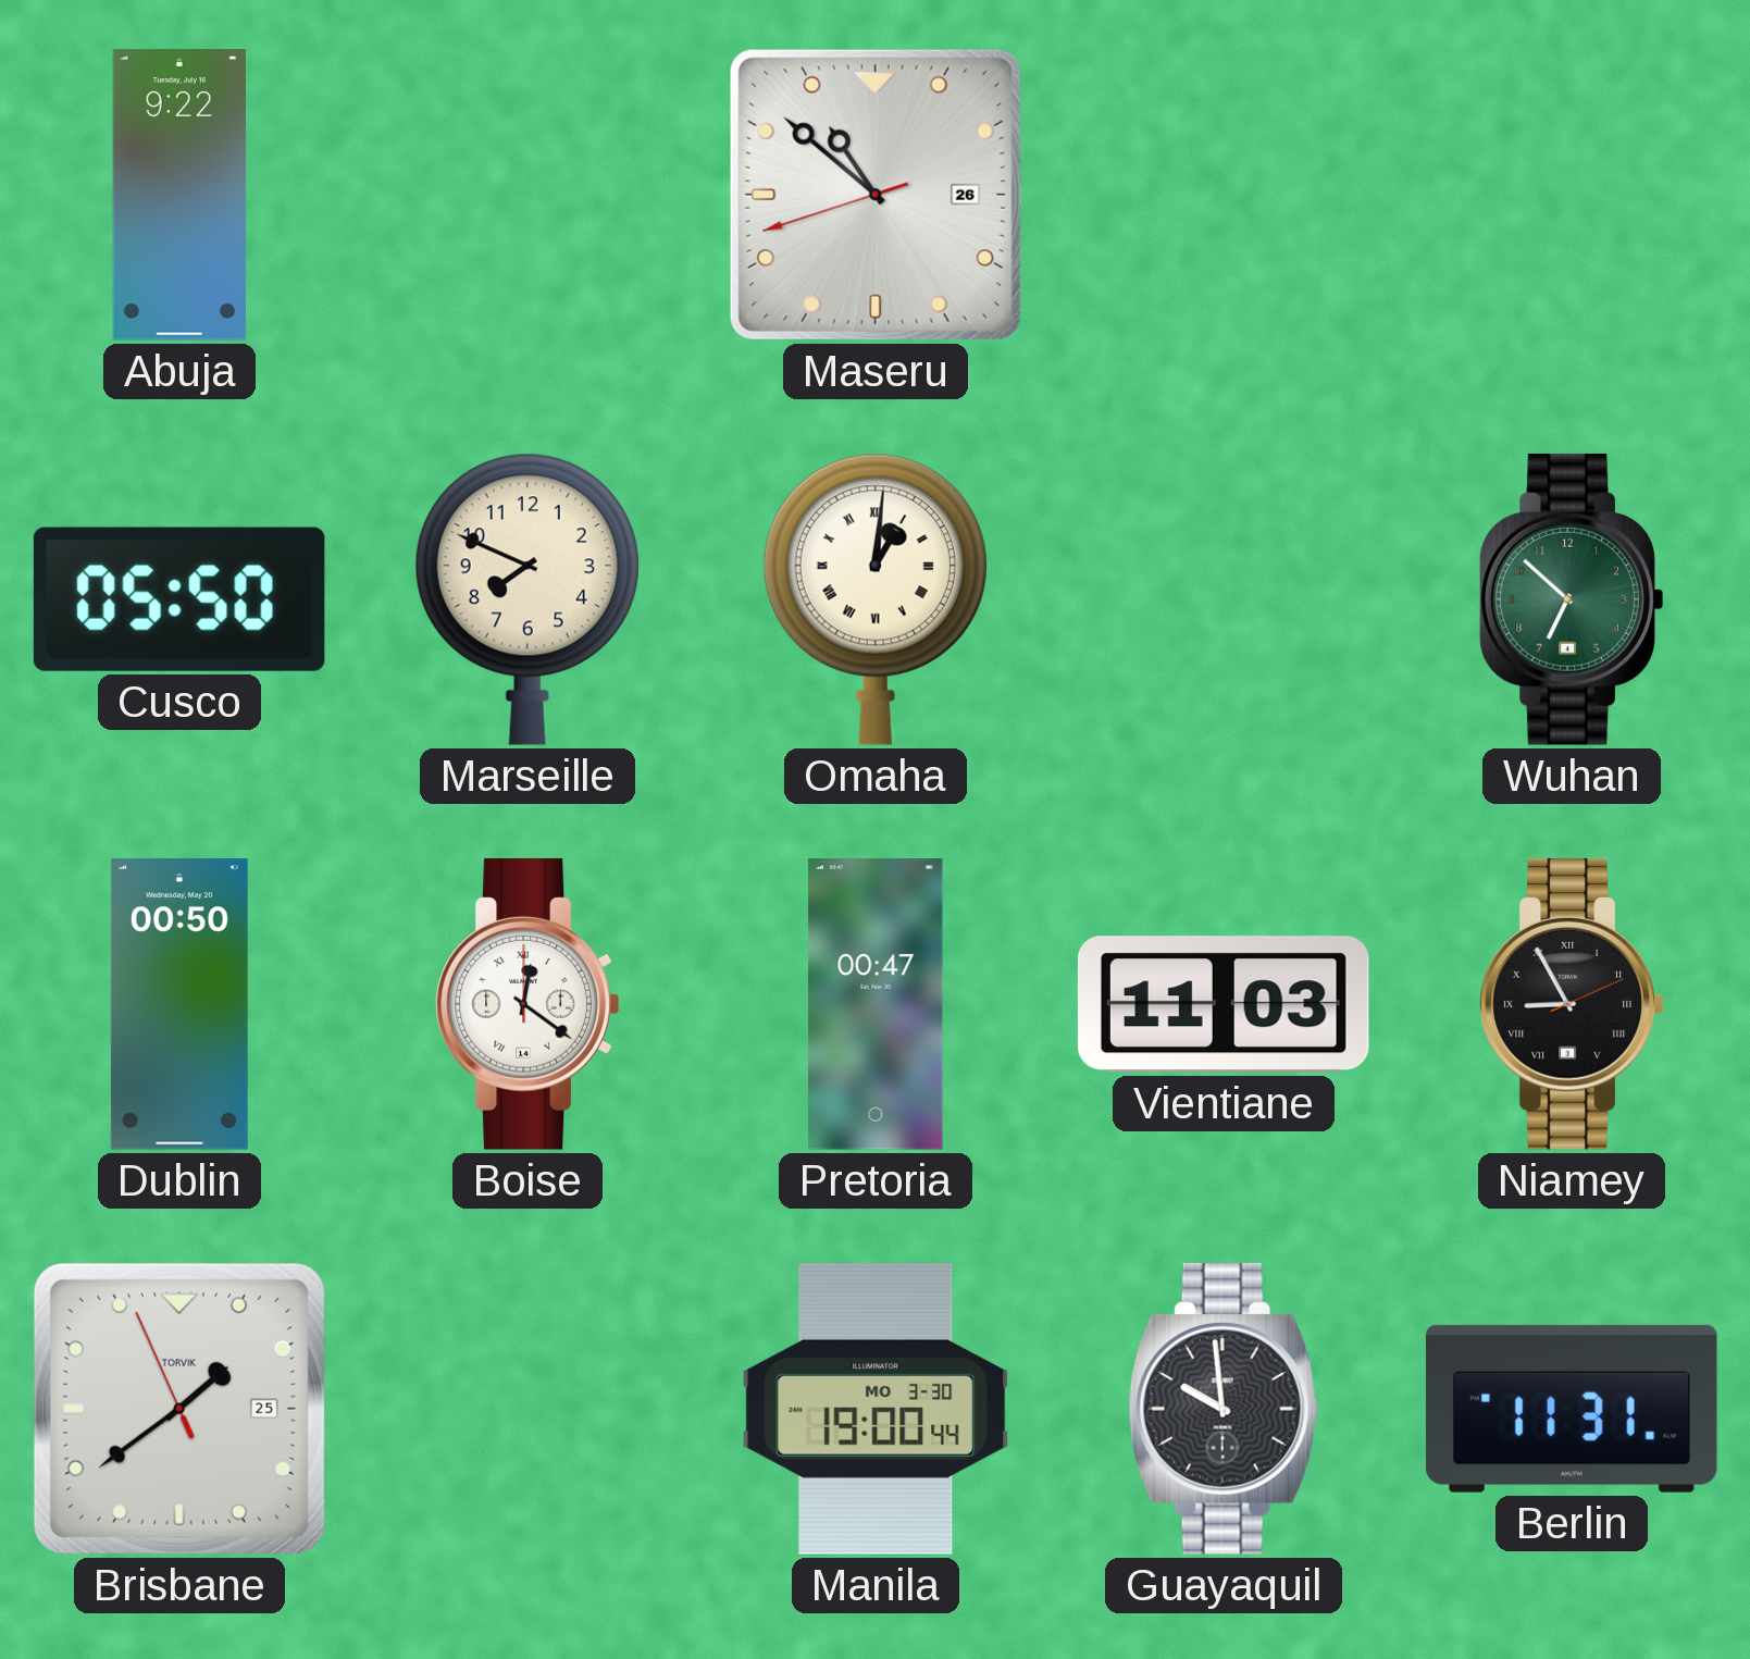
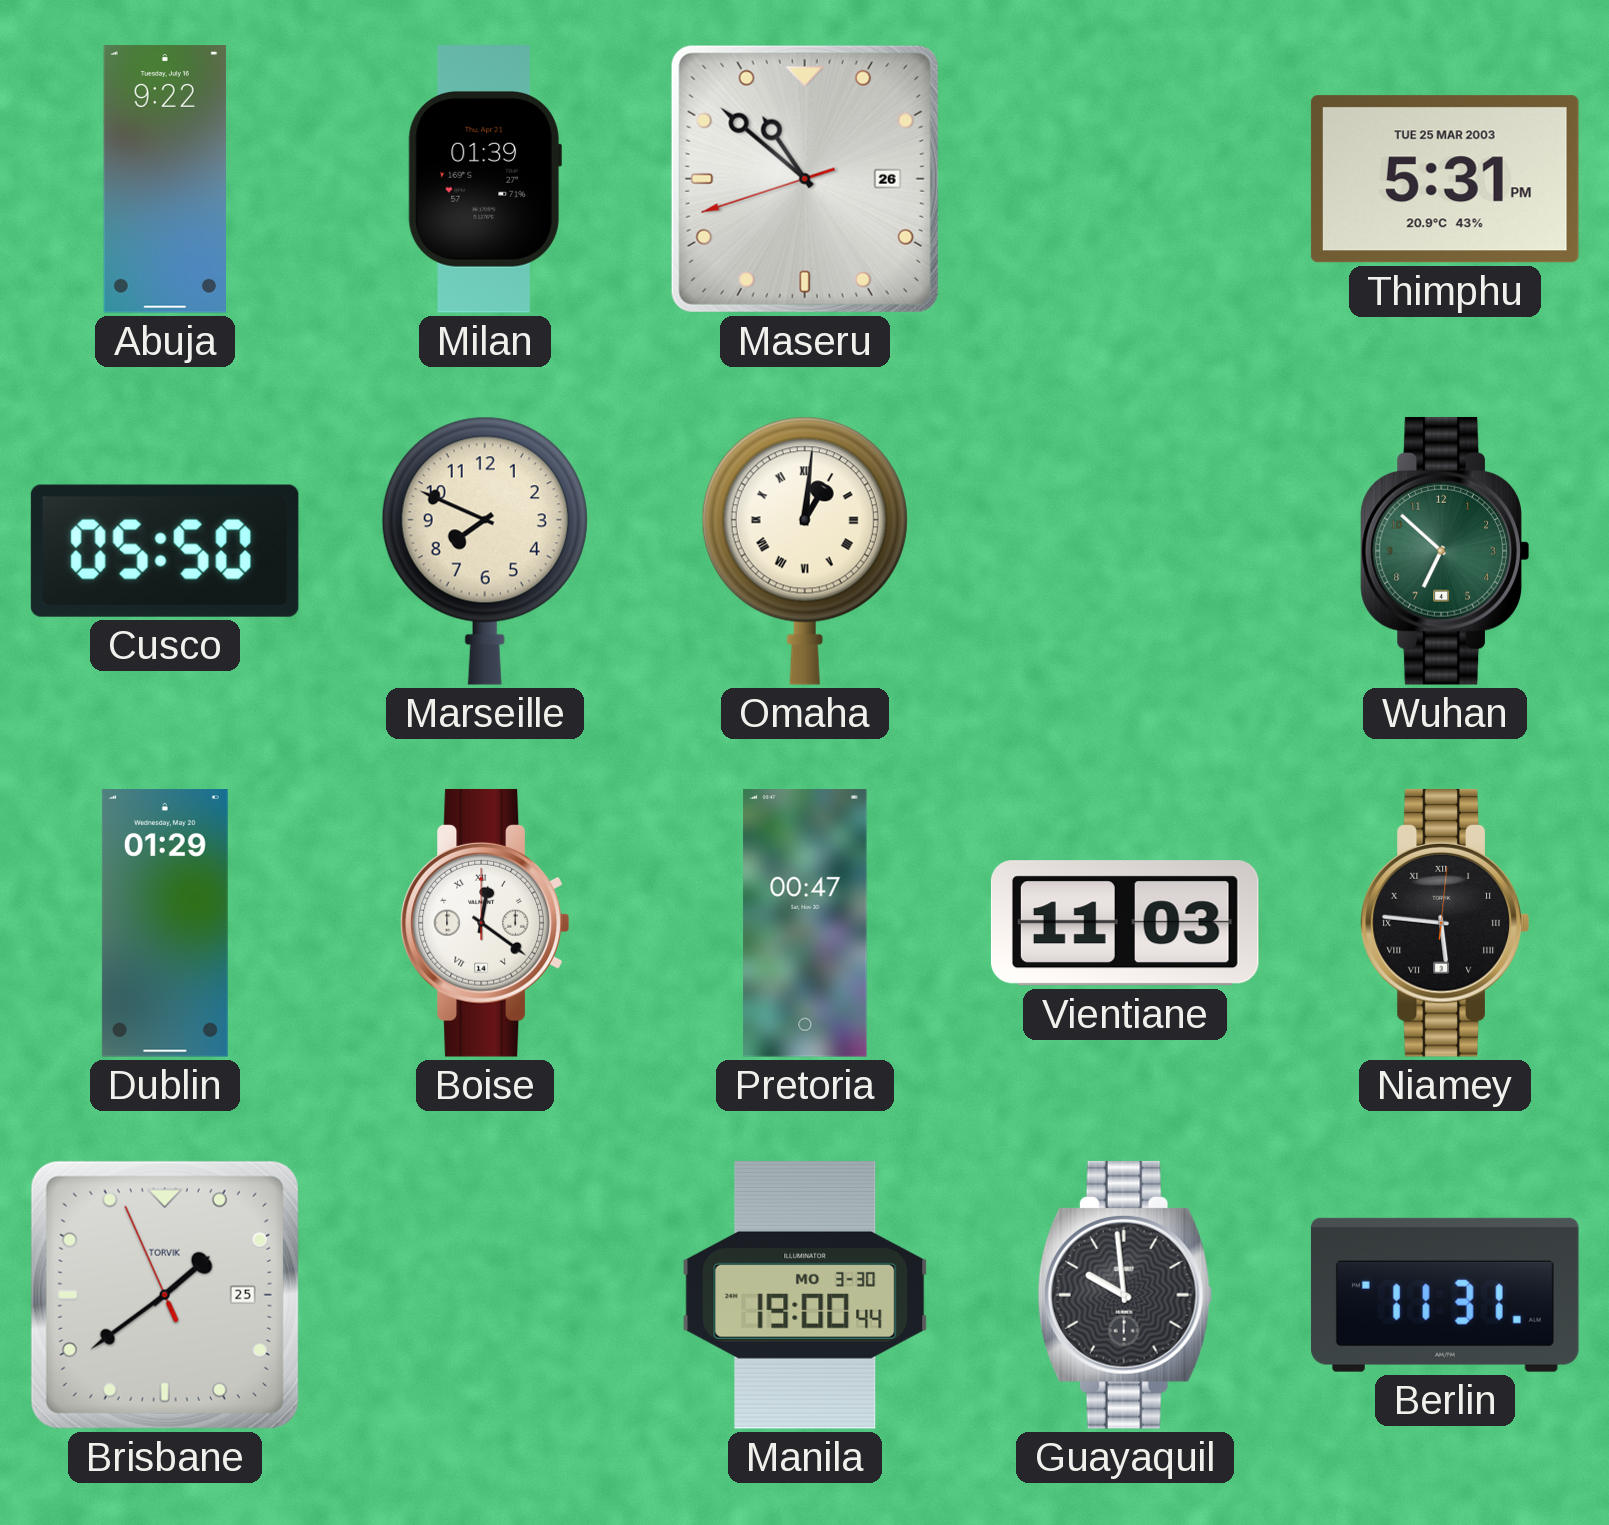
Milan: none -> 01:39
Thimphu: none -> 5:31
Dublin: 00:50 -> 01:29
Niamey: 8:55 -> 5:46
